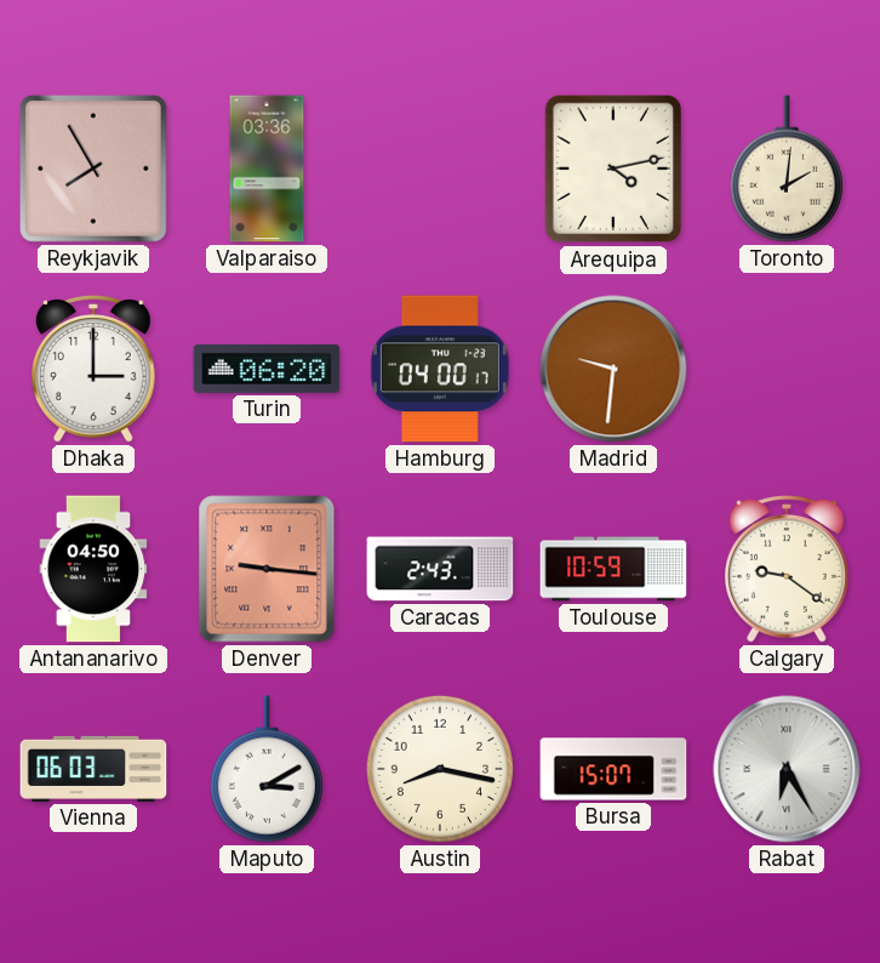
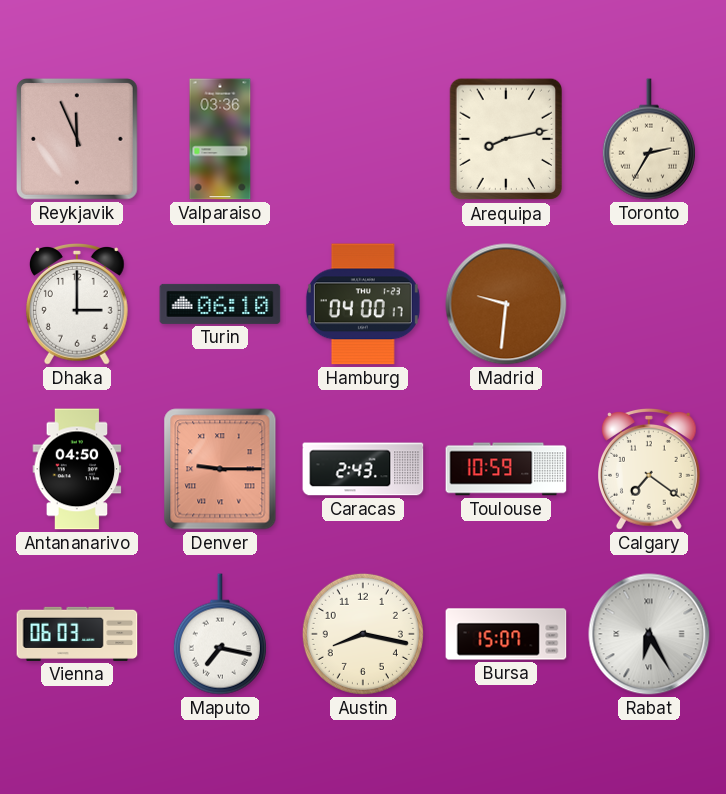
Reykjavik: 7:55 -> 11:56
Arequipa: 4:13 -> 8:13
Toronto: 2:01 -> 2:35
Turin: 06:20 -> 06:10
Denver: 9:16 -> 9:15
Calgary: 9:21 -> 7:21
Maputo: 3:10 -> 7:17
